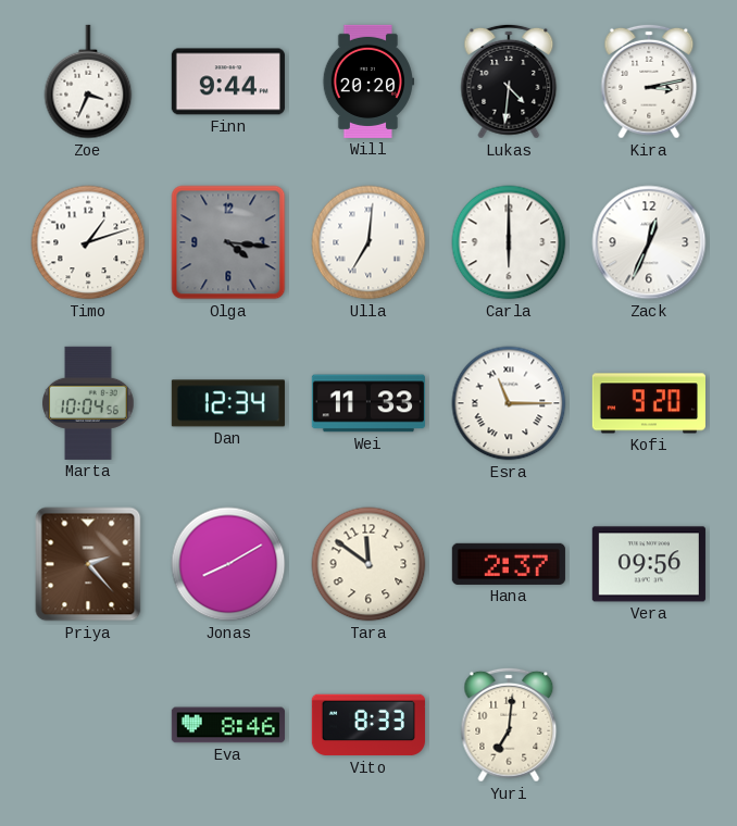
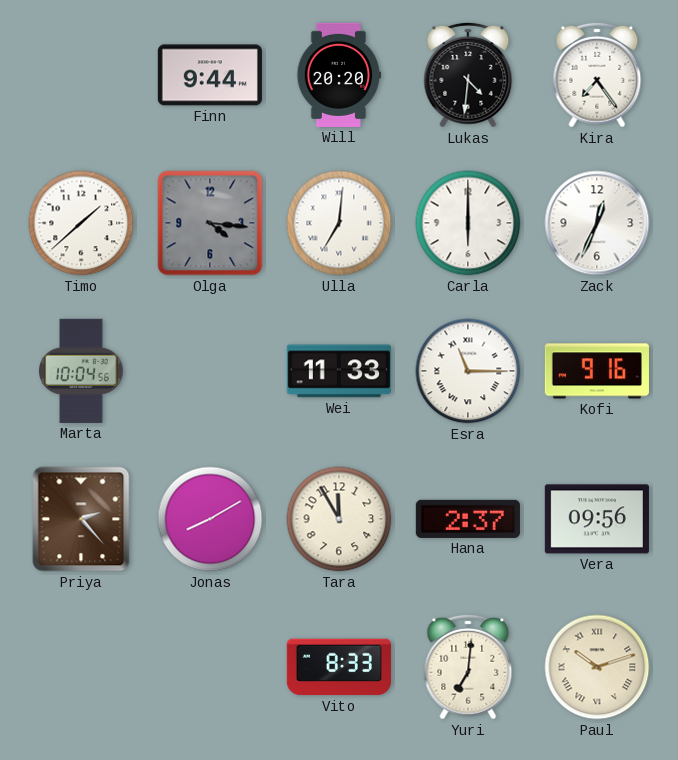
Zoe: 3:34 -> none
Kira: 3:13 -> 7:24
Timo: 1:12 -> 1:38
Dan: 12:34 -> none
Kofi: 9:20 -> 9:16
Tara: 11:51 -> 11:55
Eva: 8:46 -> none
Paul: none -> 10:12
